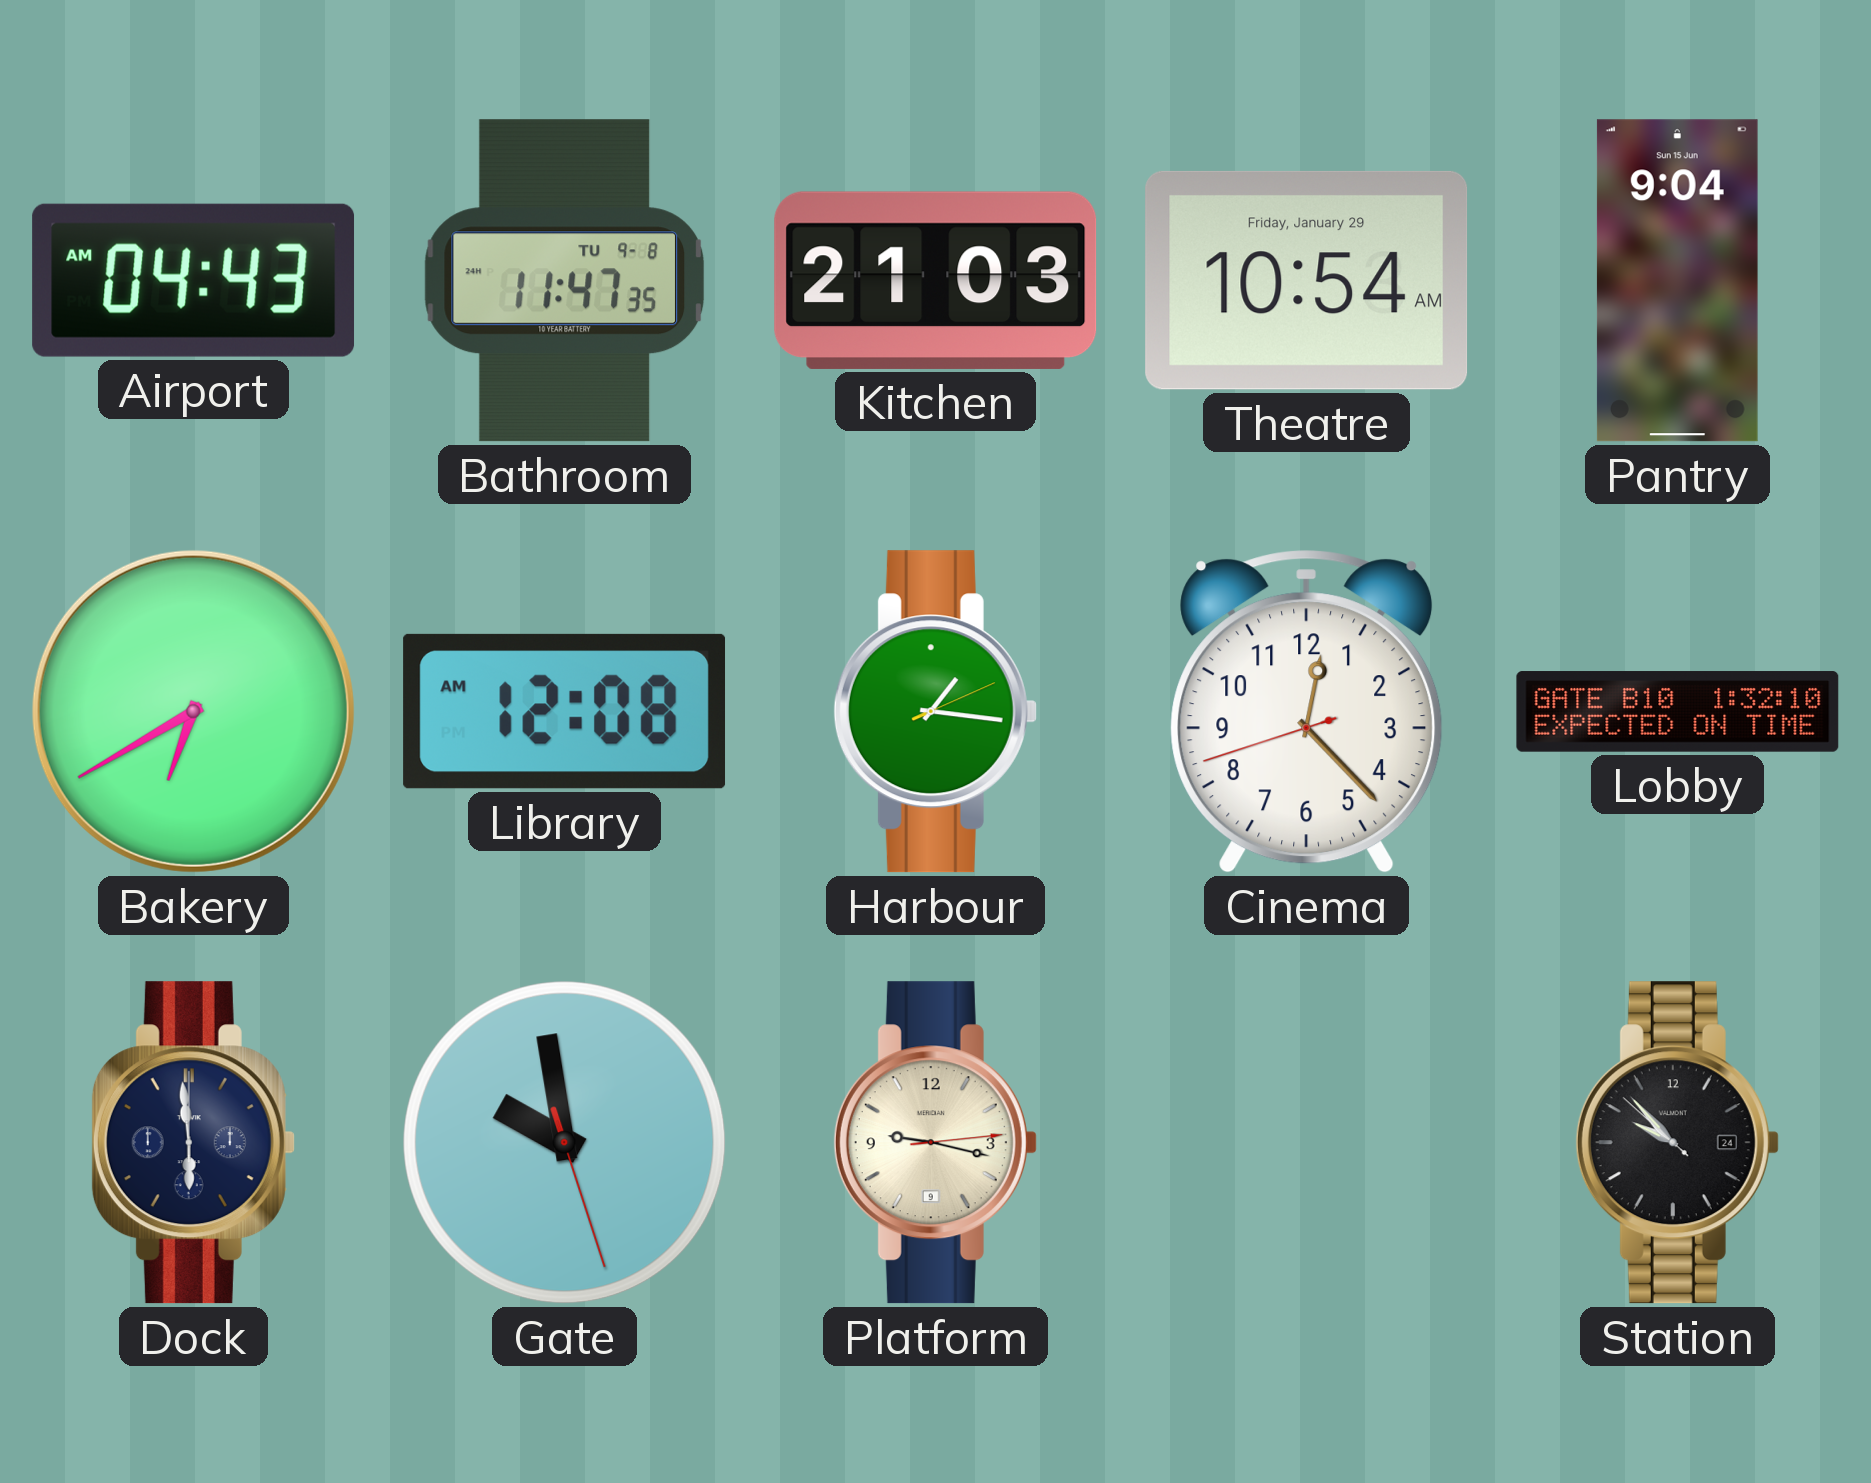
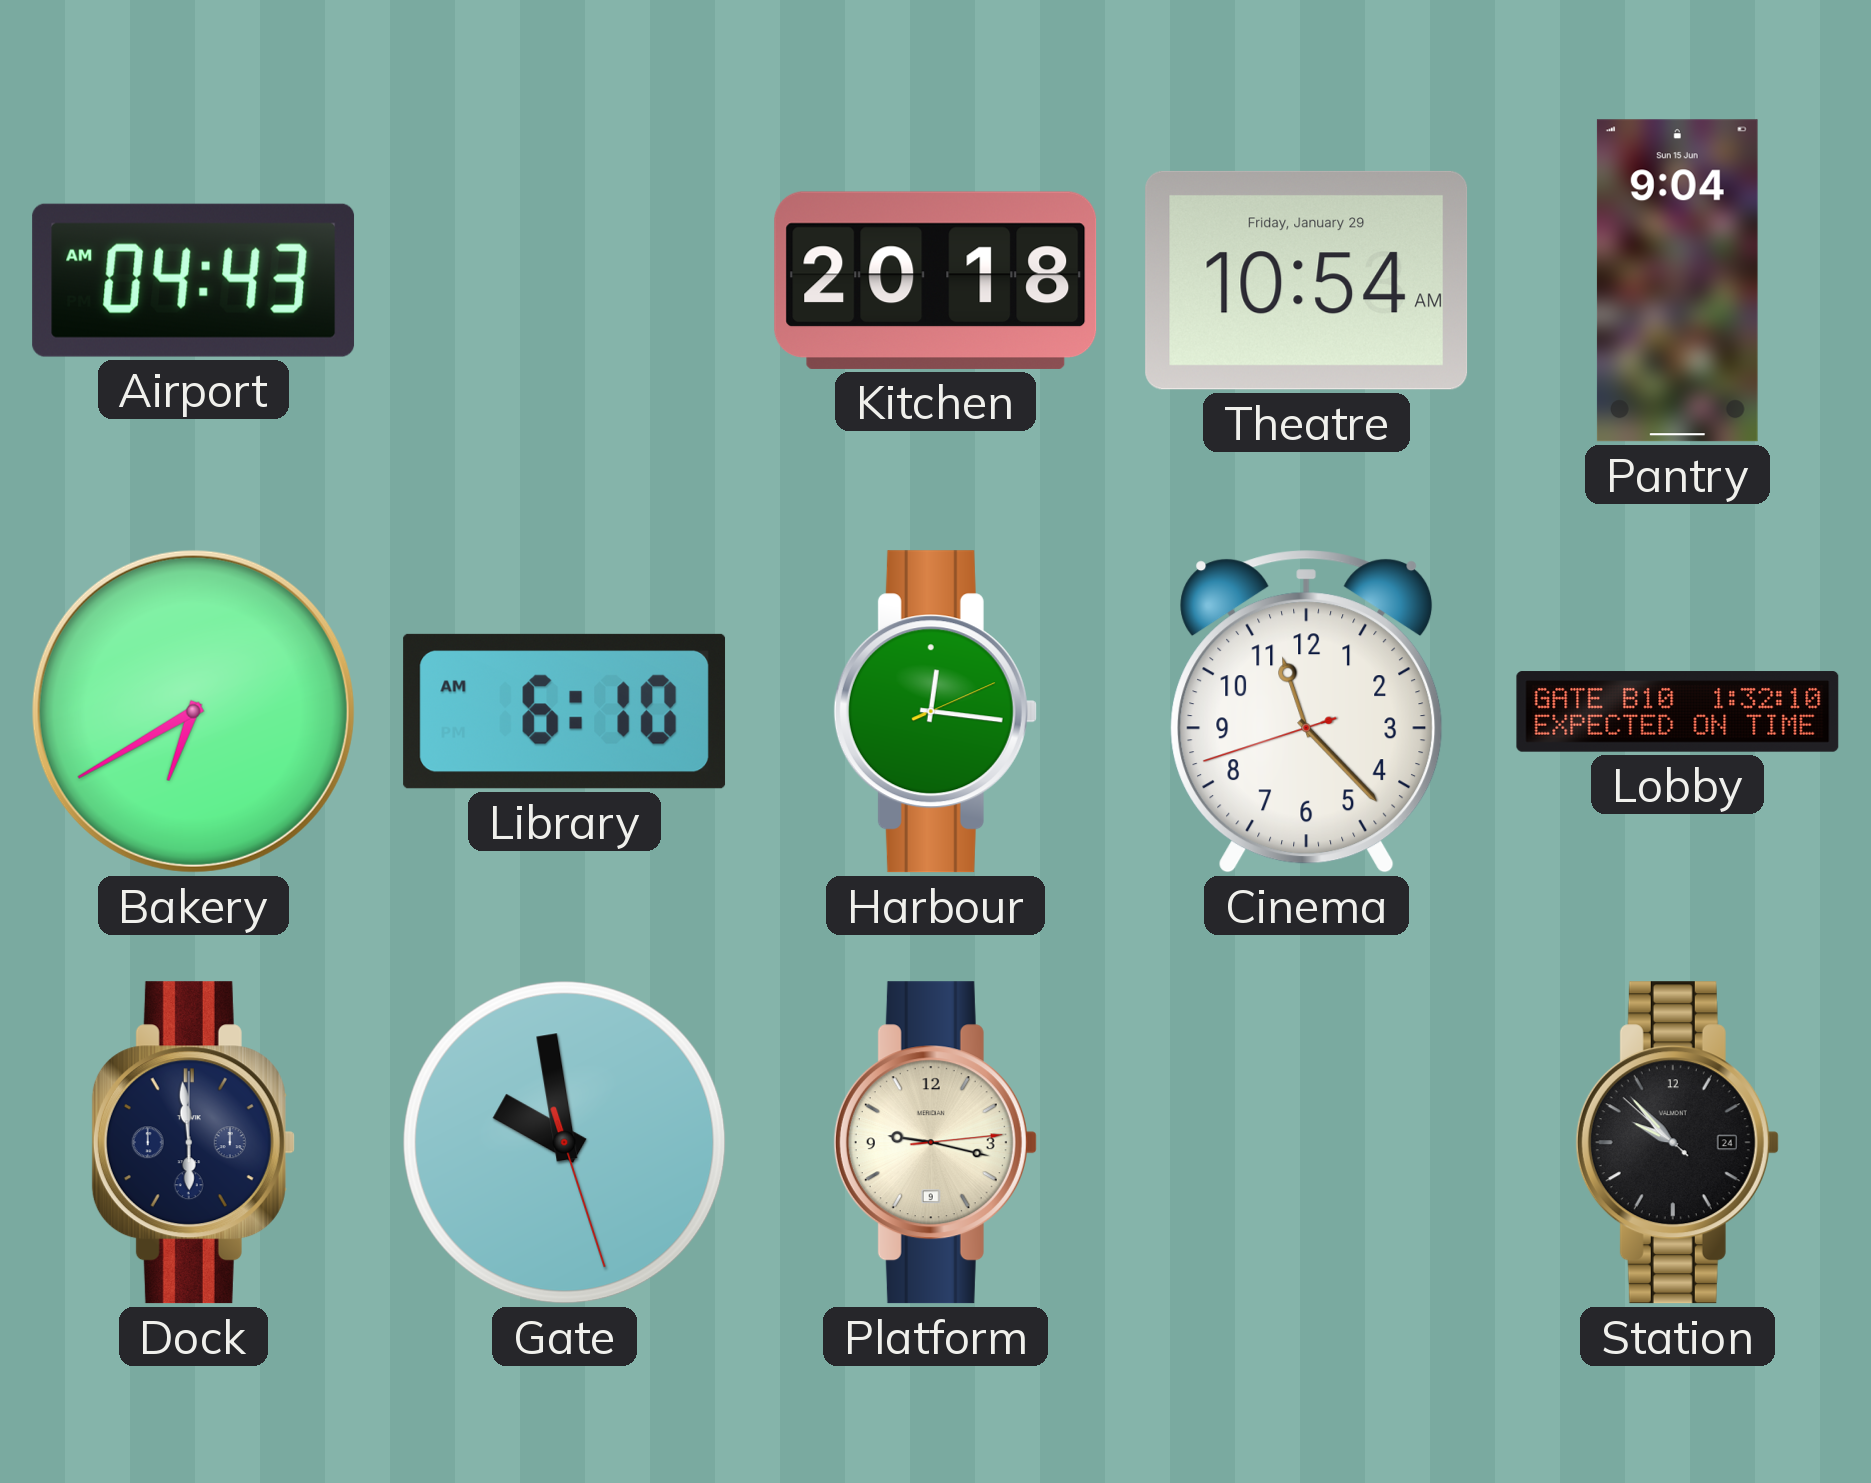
Bathroom: 11:47 -> none
Kitchen: 21:03 -> 20:18
Library: 12:08 -> 6:10
Harbour: 1:16 -> 12:16
Cinema: 12:22 -> 11:22
